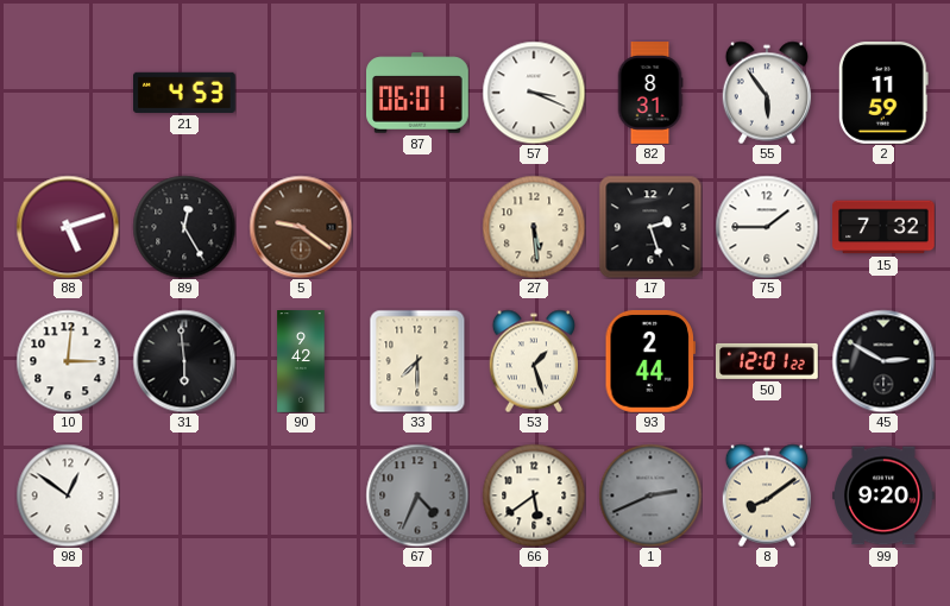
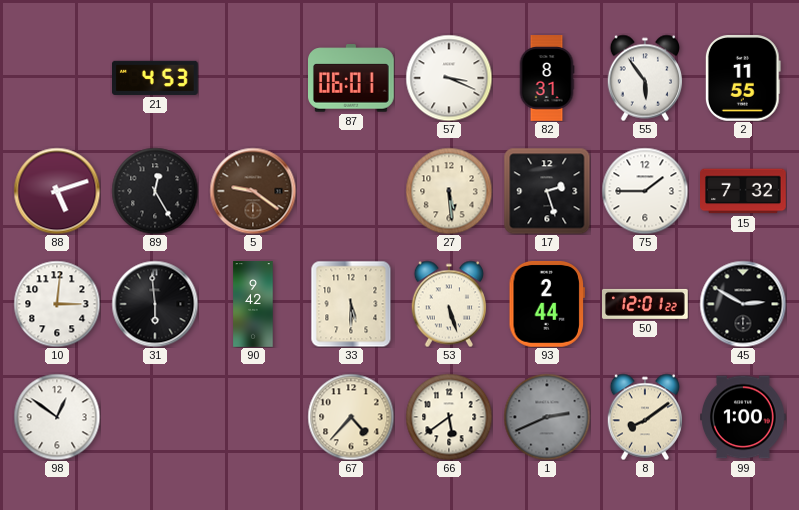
2: 11:59 -> 11:55
33: 7:30 -> 5:30
53: 1:27 -> 5:27
67: 4:34 -> 4:37
67 dial: grey -> cream
99: 9:20 -> 1:00
